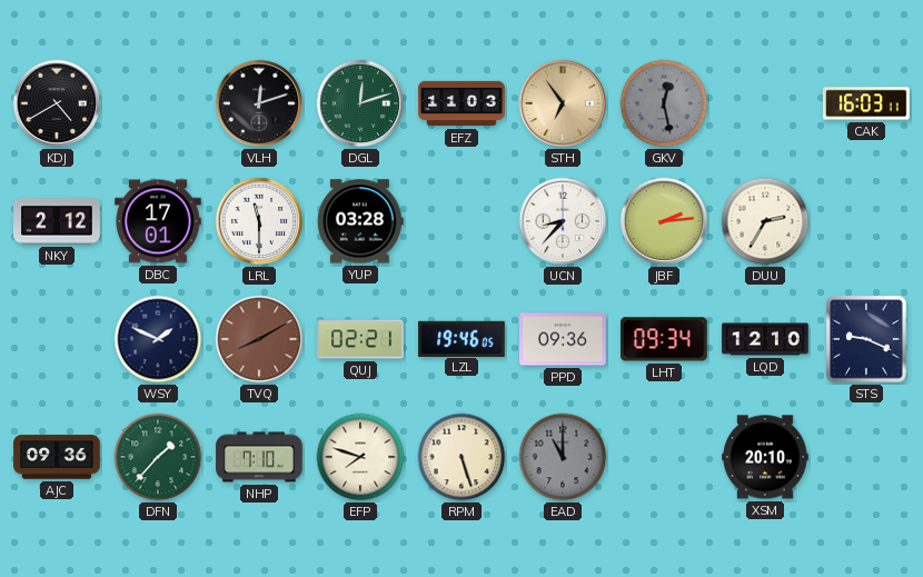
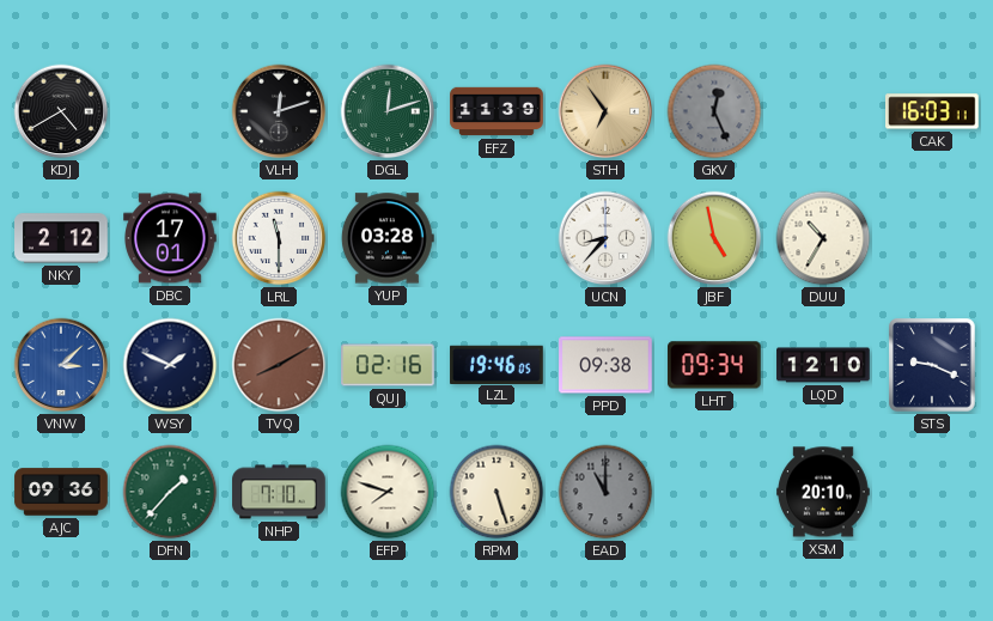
EFZ: 11:03 -> 11:39
GKV: 12:28 -> 12:26
JBF: 2:14 -> 4:58
DUU: 2:35 -> 10:35
VNW: none -> 3:08
QUJ: 02:21 -> 02:16
PPD: 09:36 -> 09:38
